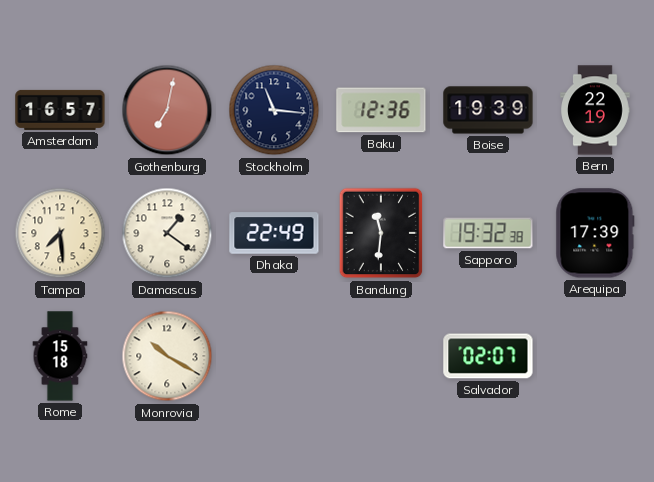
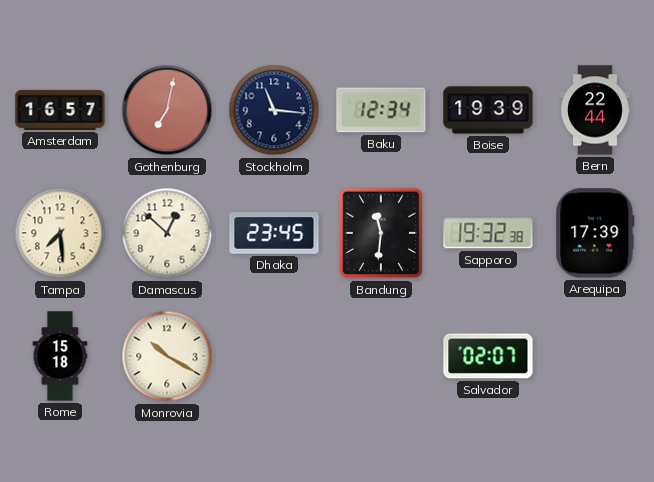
Baku: 12:36 -> 12:34
Bern: 22:19 -> 22:44
Damascus: 1:21 -> 12:52
Dhaka: 22:49 -> 23:45
